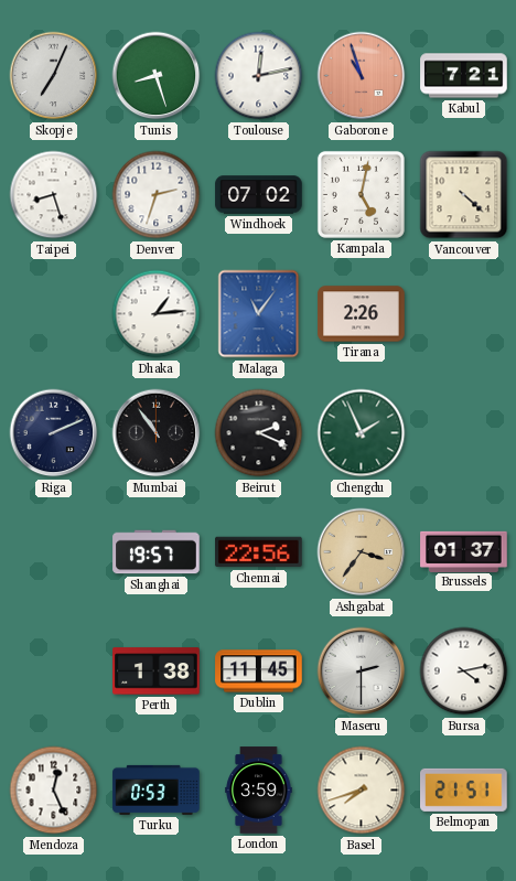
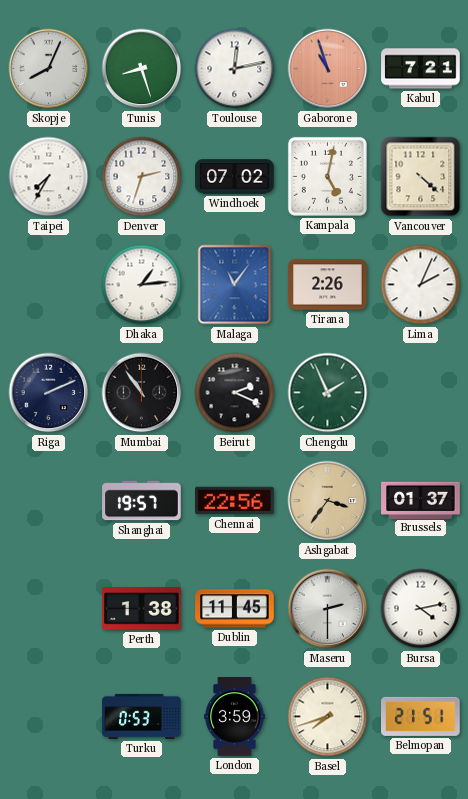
Skopje: 7:04 -> 8:04
Taipei: 8:27 -> 7:35
Lima: none -> 2:04
Mendoza: 12:26 -> none
